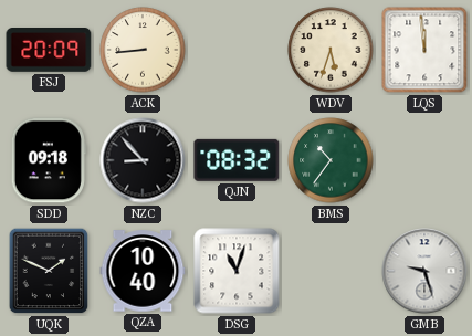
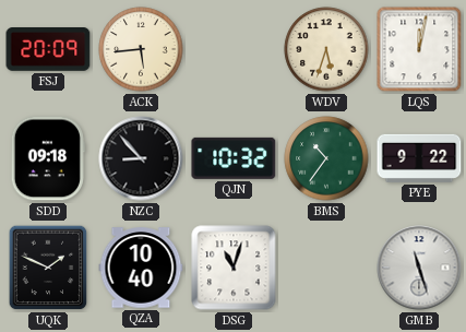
ACK: 8:44 -> 5:44
LQS: 11:59 -> 12:02
QJN: 08:32 -> 10:32
PYE: none -> 9:22
GMB: 9:27 -> 11:27
